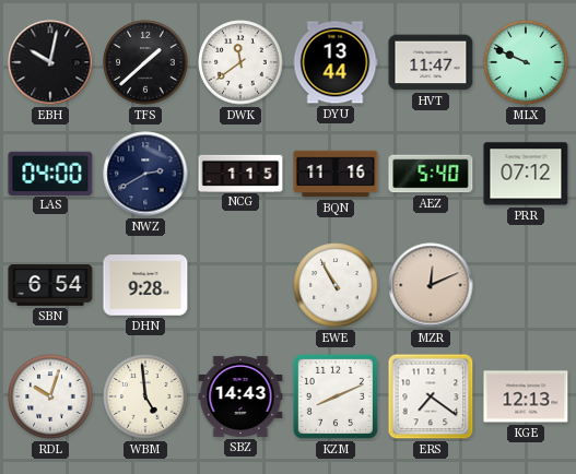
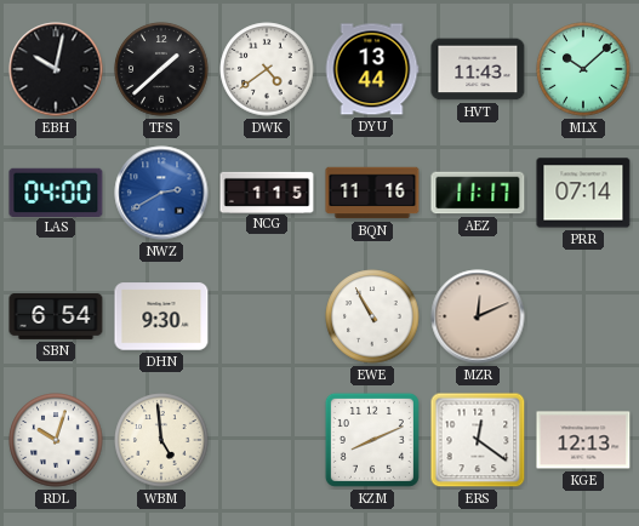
DWK: 11:39 -> 4:39
HVT: 11:47 -> 11:43
MLX: 9:49 -> 10:08
NWZ dial: navy -> blue
AEZ: 5:40 -> 11:17
PRR: 07:12 -> 07:14
DHN: 9:28 -> 9:30
SBZ: 14:43 -> none
ERS: 7:21 -> 12:21
